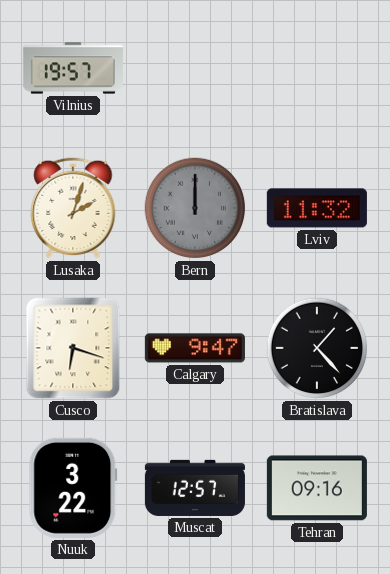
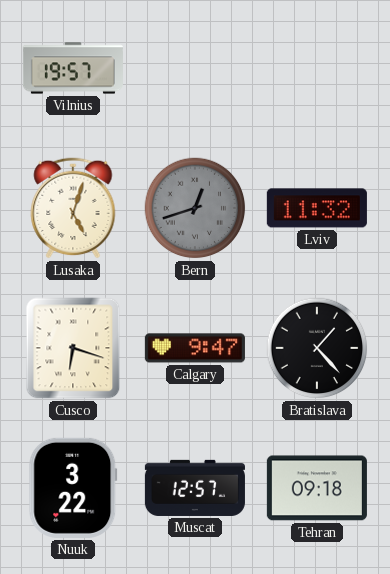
Lusaka: 2:03 -> 5:03
Bern: 12:00 -> 12:42
Tehran: 09:16 -> 09:18
